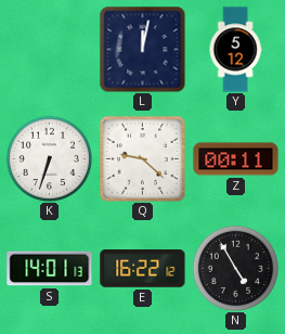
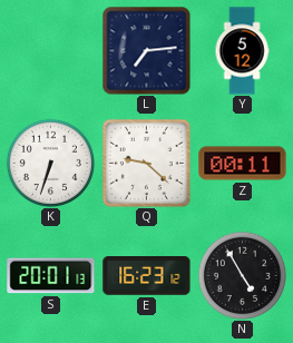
L: 12:02 -> 7:14
S: 14:01 -> 20:01
E: 16:22 -> 16:23
